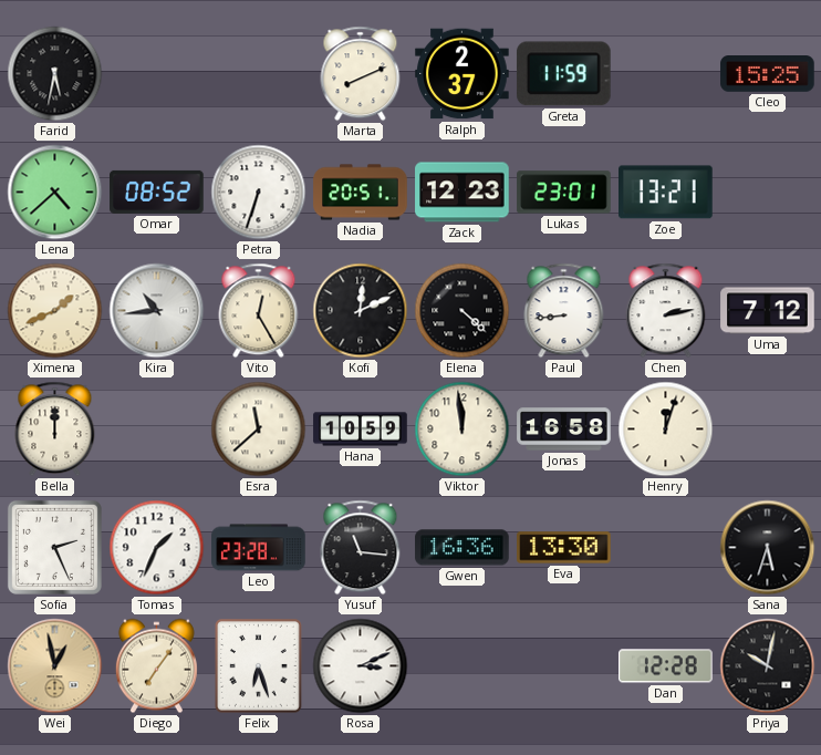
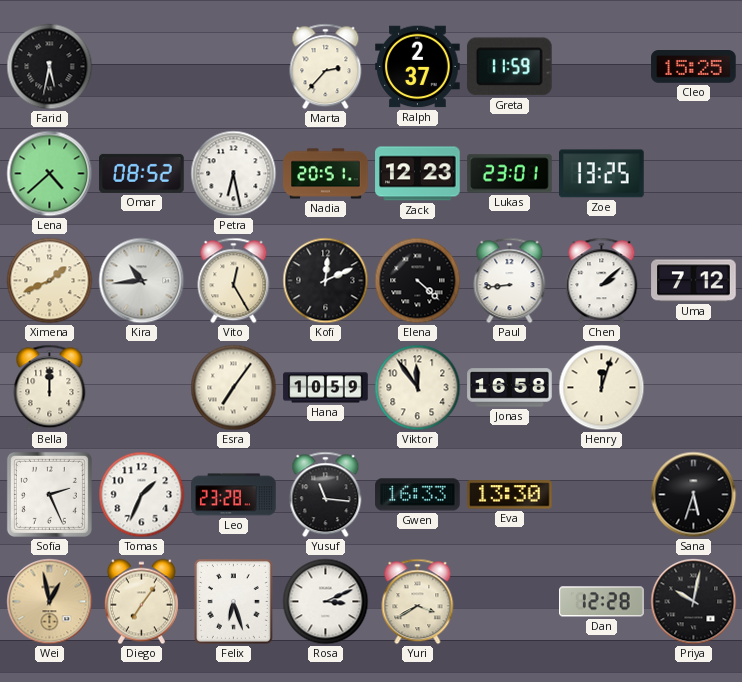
Marta: 8:11 -> 2:37
Petra: 6:33 -> 6:28
Zoe: 13:21 -> 13:25
Chen: 2:13 -> 2:08
Esra: 11:38 -> 7:06
Viktor: 11:59 -> 11:54
Gwen: 16:36 -> 16:33
Yuri: none -> 3:40
